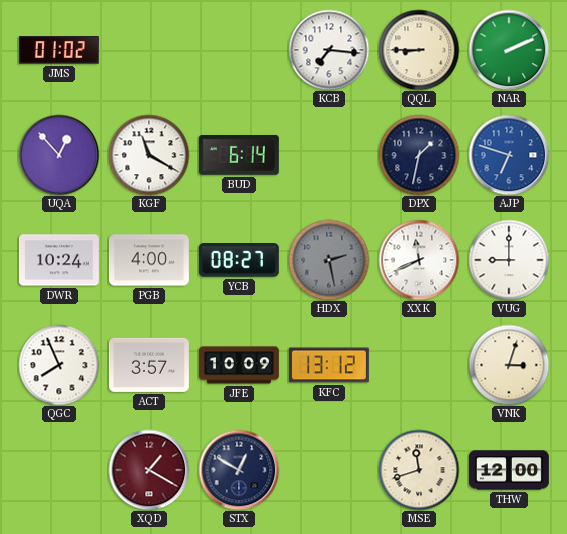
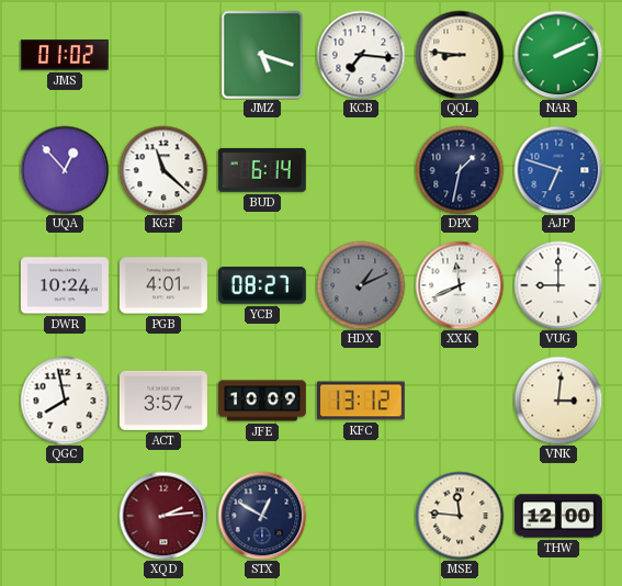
JMZ: none -> 5:18
QQL: 8:45 -> 8:46
KGF: 11:20 -> 11:22
PGB: 4:00 -> 4:01
HDX: 2:28 -> 1:11
QGC: 7:56 -> 7:58
VNK: 3:03 -> 3:01
XQD: 1:20 -> 2:14
MSE: 11:42 -> 11:46
